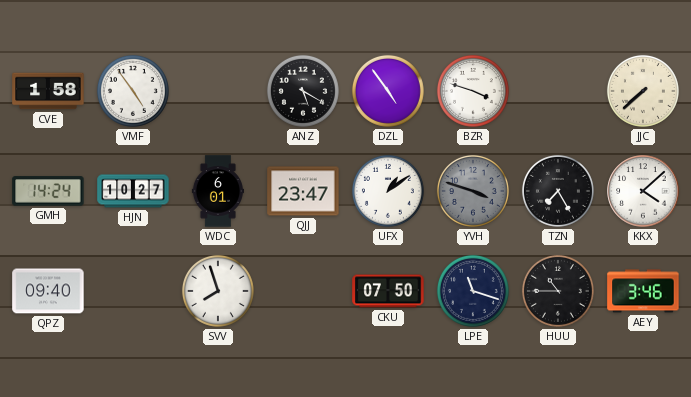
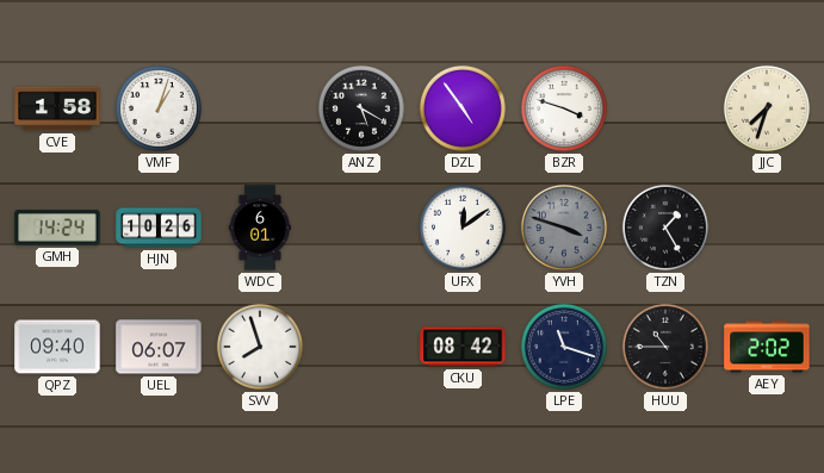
VMF: 4:54 -> 1:03
JJC: 7:38 -> 7:33
HJN: 10:27 -> 10:26
QJJ: 23:47 -> none
UFX: 1:09 -> 12:09
TZN: 7:25 -> 1:25
KKX: 4:08 -> none
UEL: none -> 06:07
CKU: 07:50 -> 08:42
AEY: 3:46 -> 2:02
